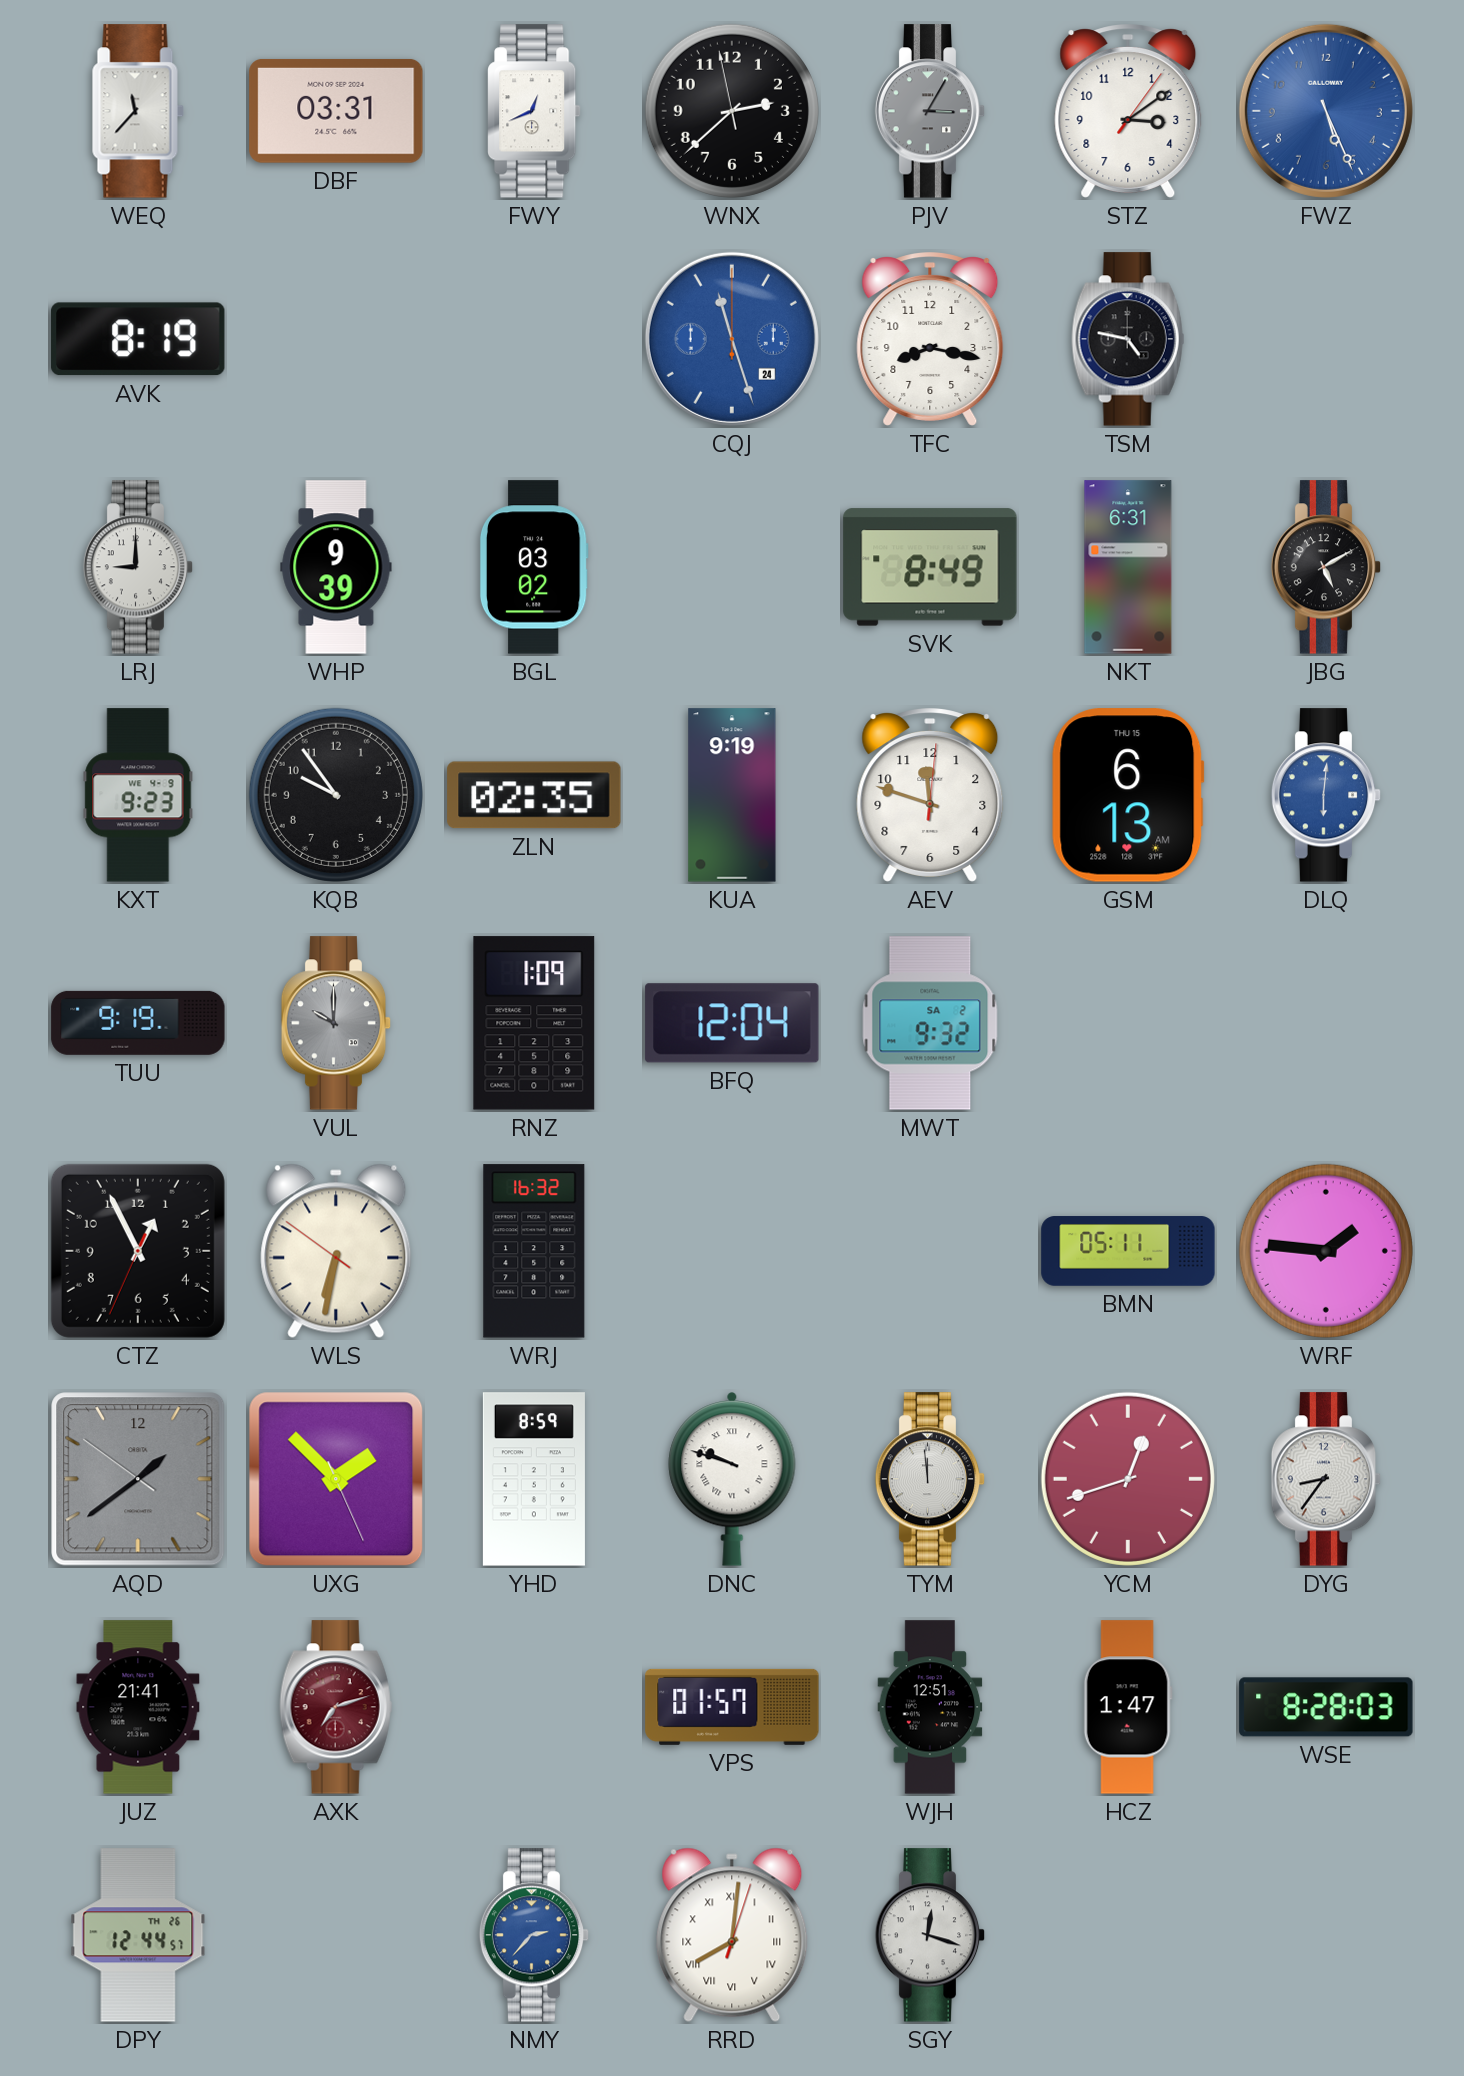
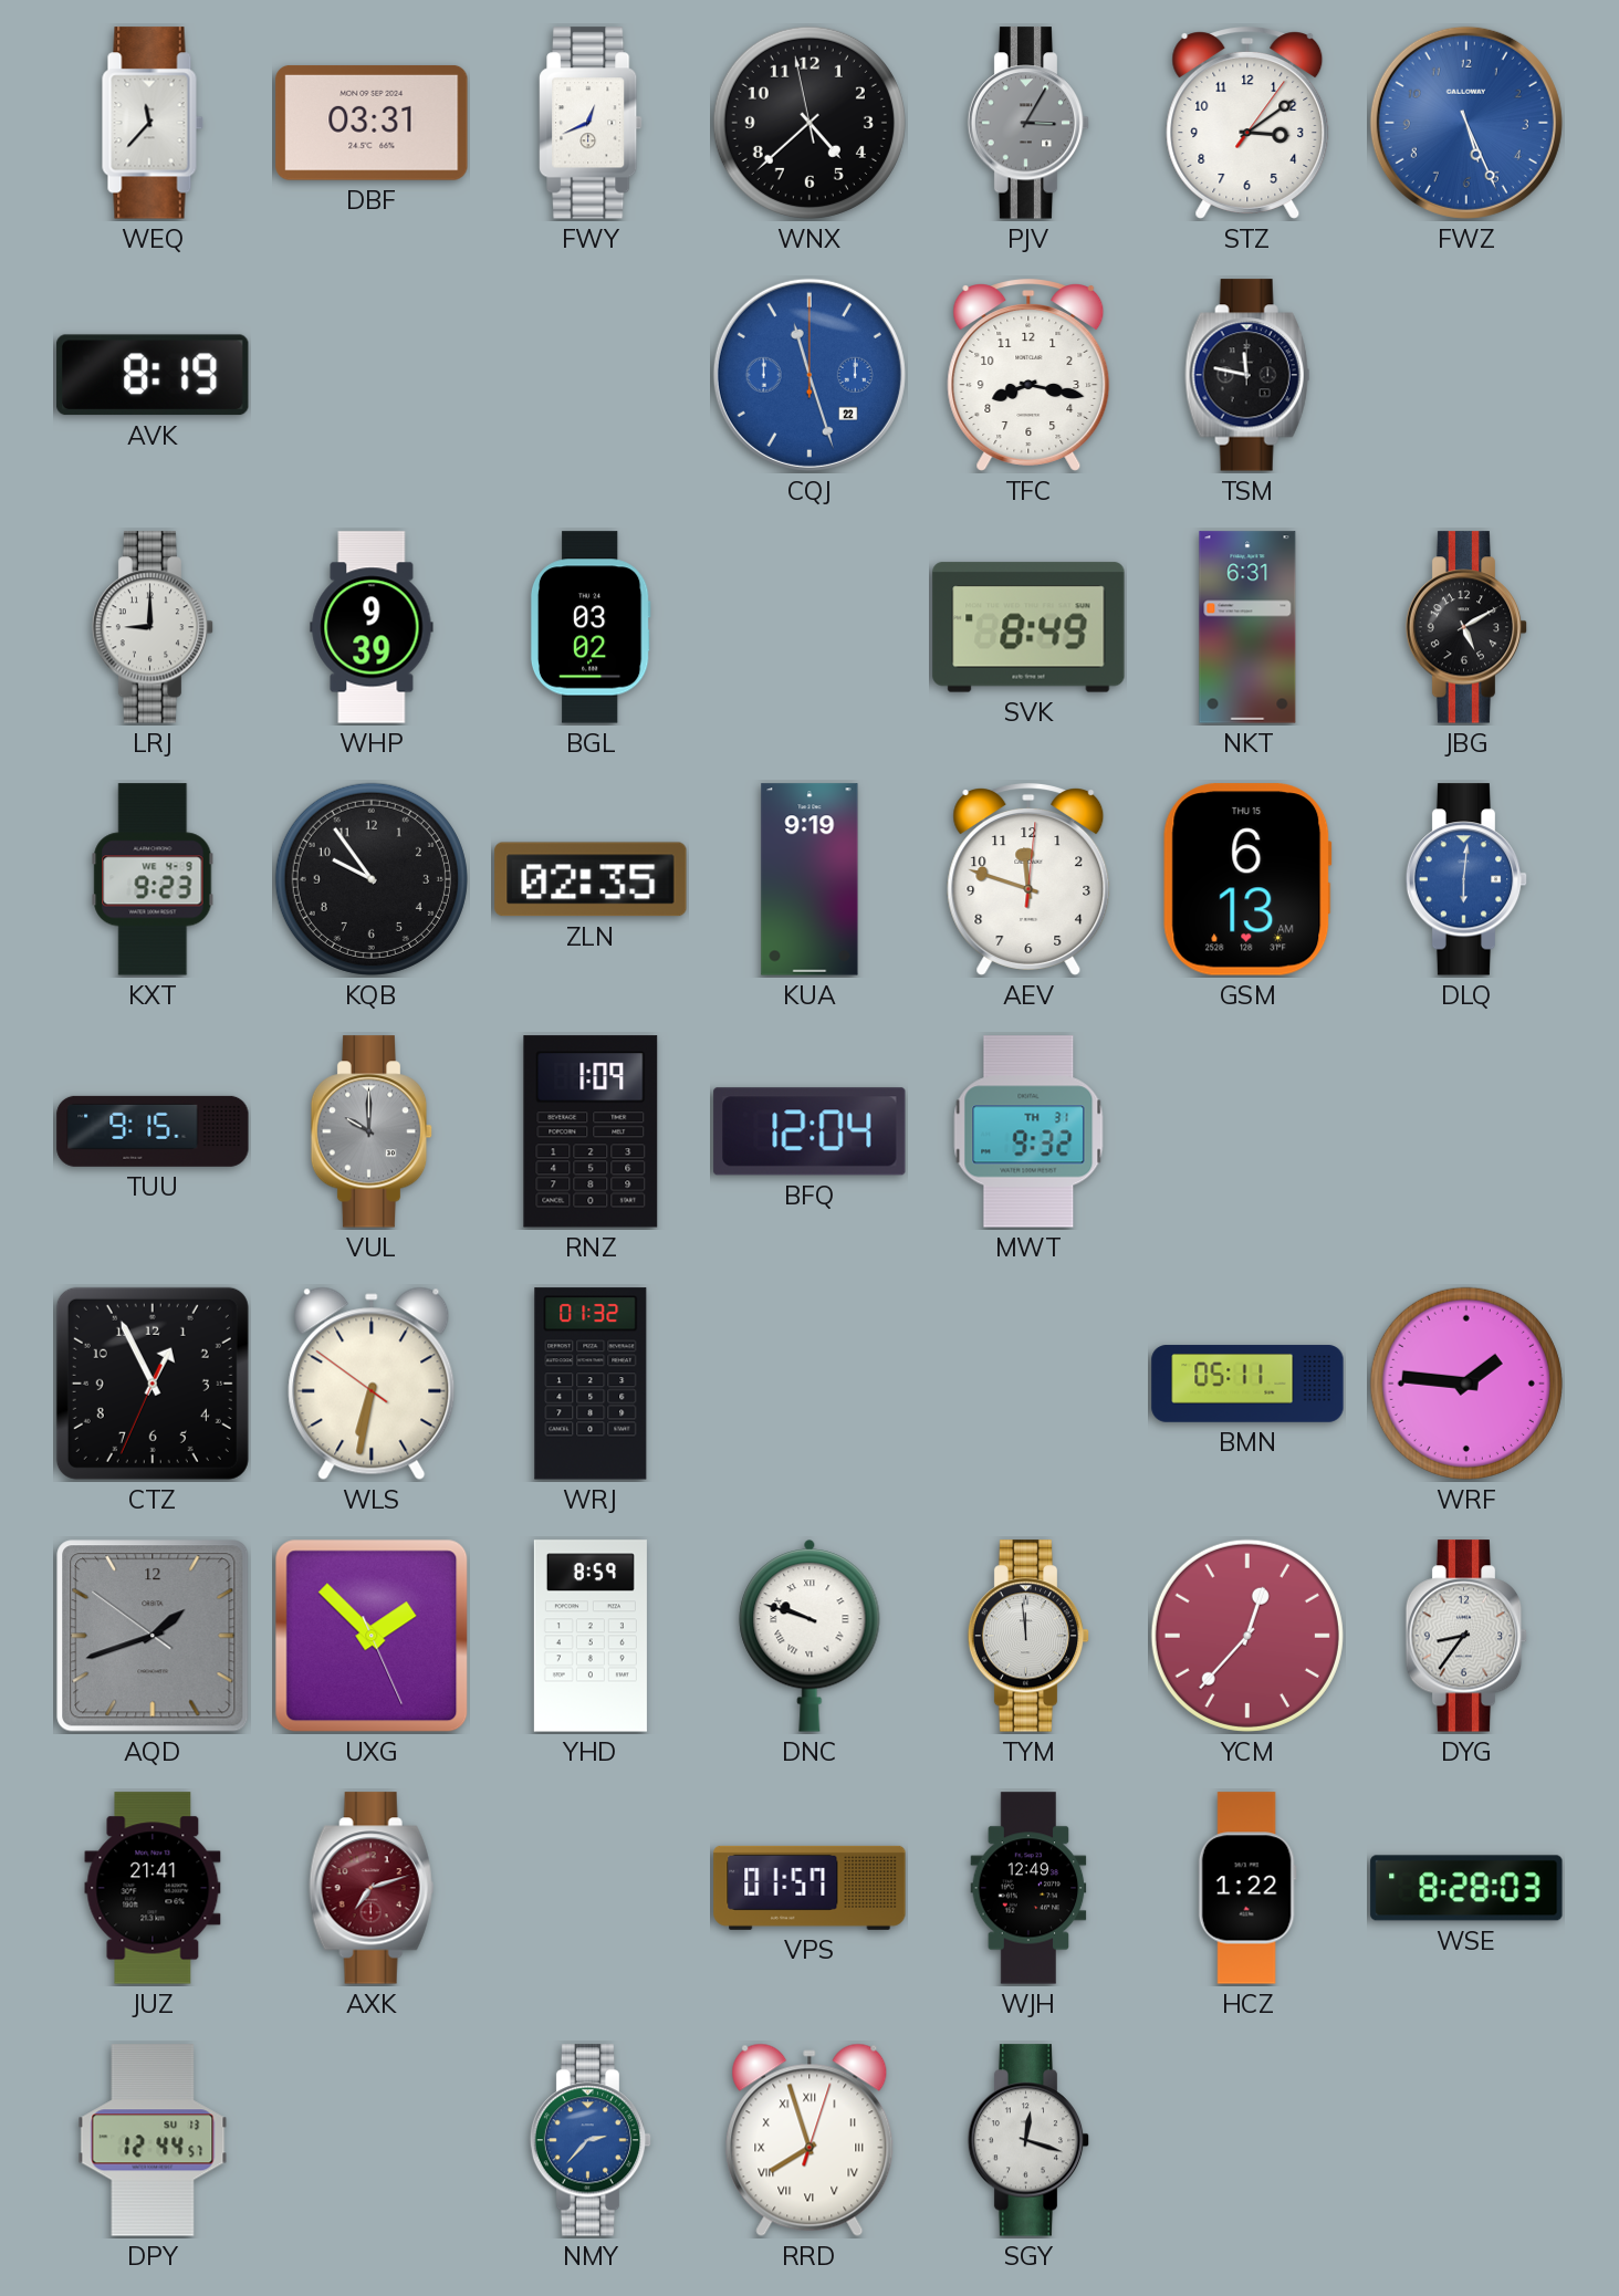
WNX: 2:37 -> 4:37
CQJ date: 24 -> 22
TSM: 4:47 -> 11:47
TUU: 9:19 -> 9:15
MWT date: SA 2 -> TH 31
WRJ: 16:32 -> 01:32
AQD: 1:38 -> 1:41
YCM: 12:42 -> 12:37
WJH: 12:51 -> 12:49
HCZ: 1:47 -> 1:22
DPY date: TH 26 -> SU 13
RRD: 8:01 -> 7:57
